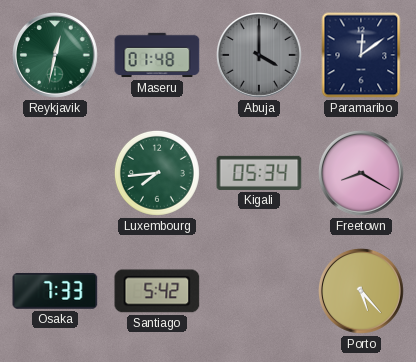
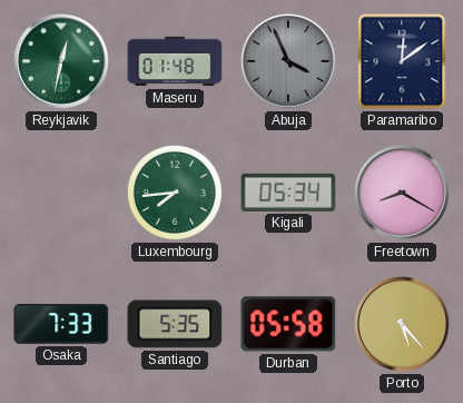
Abuja: 4:00 -> 3:56
Santiago: 5:42 -> 5:35
Durban: none -> 05:58
